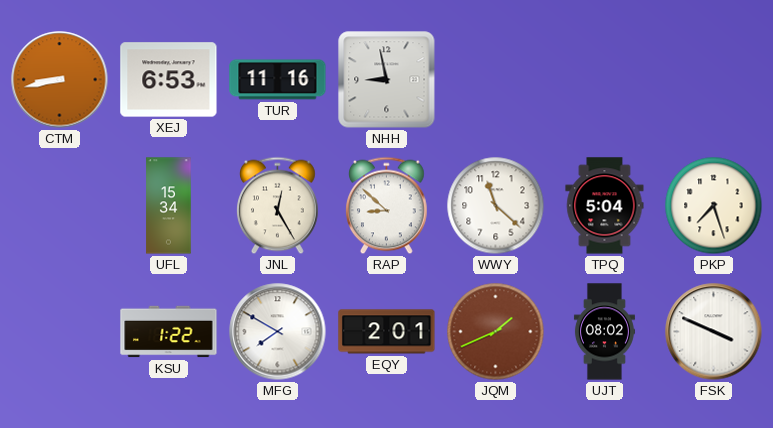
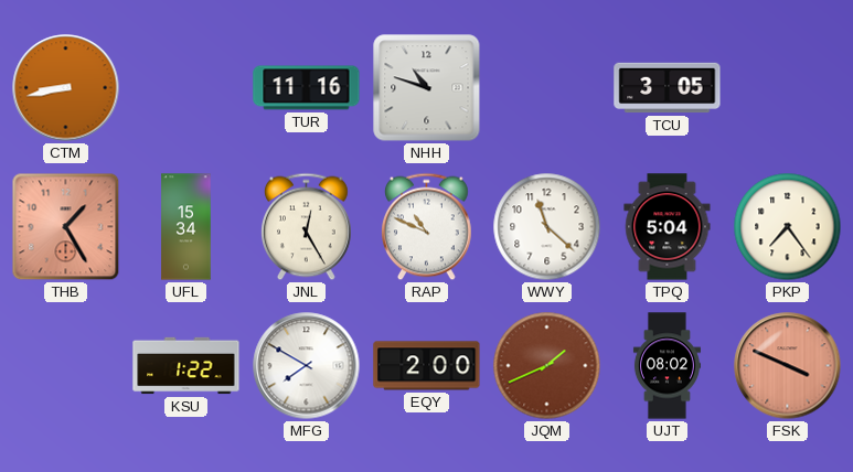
XEJ: 6:53 -> none
NHH: 8:58 -> 10:48
TCU: none -> 3:05
THB: none -> 1:25
RAP: 8:52 -> 10:49
PKP: 7:27 -> 7:24
EQY: 2:01 -> 2:00
FSK dial: white -> salmon
